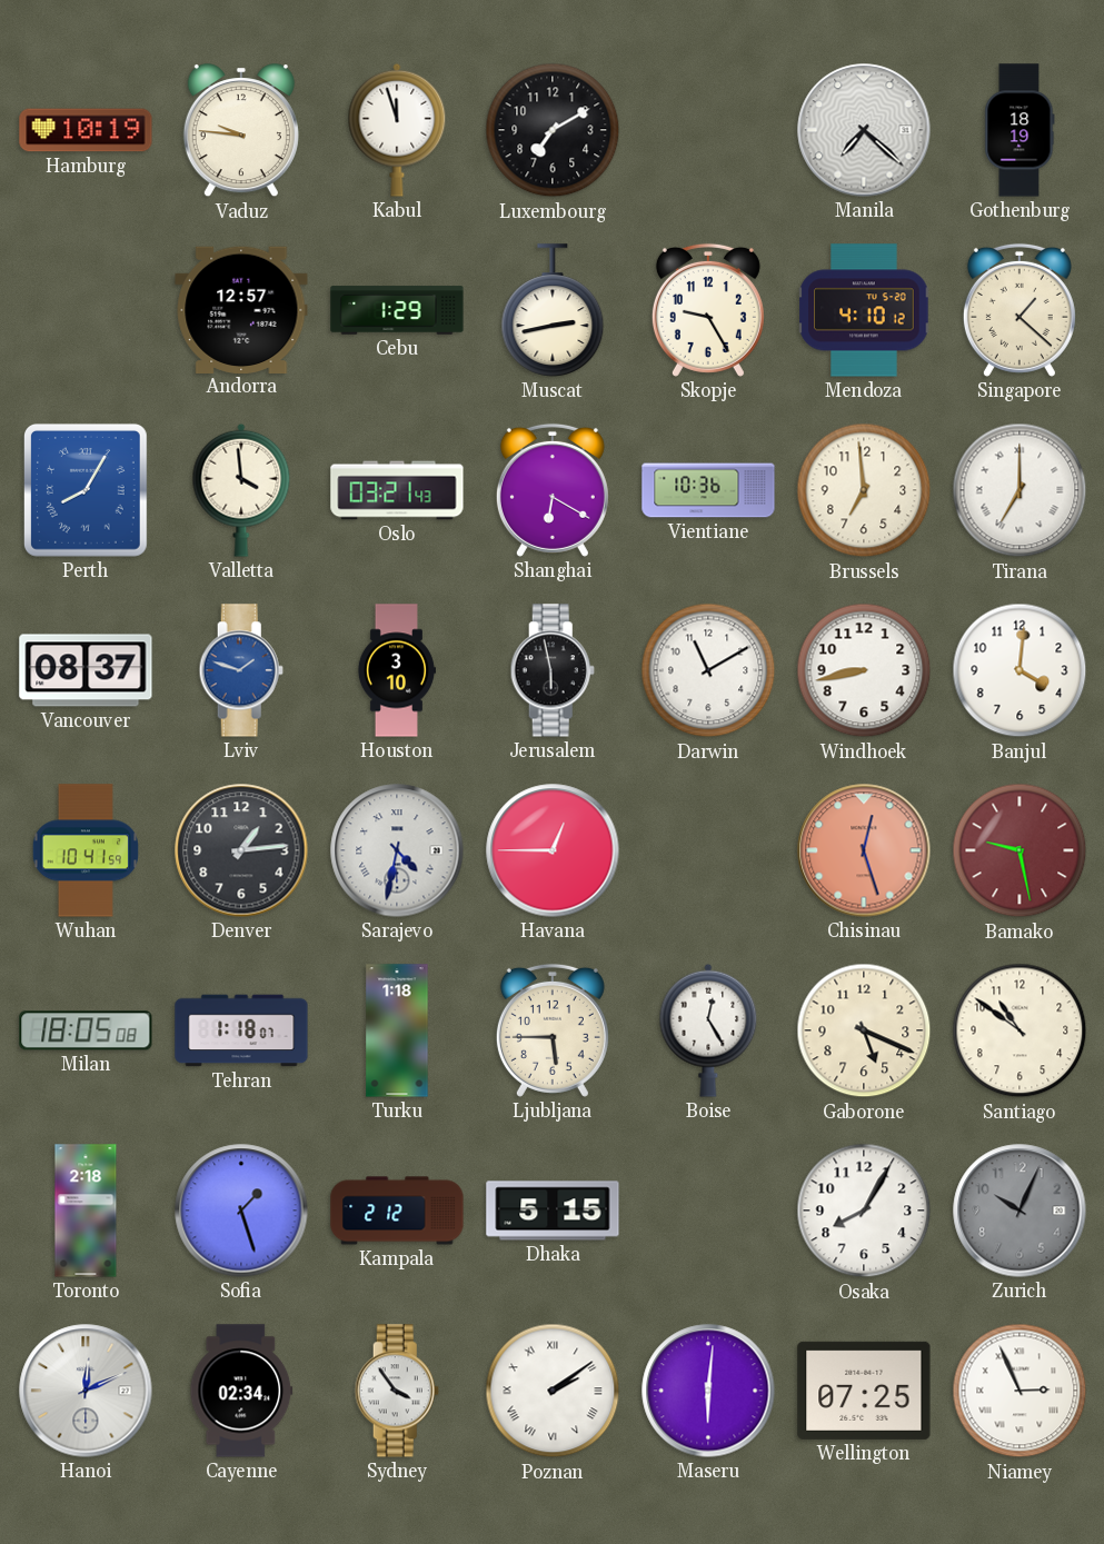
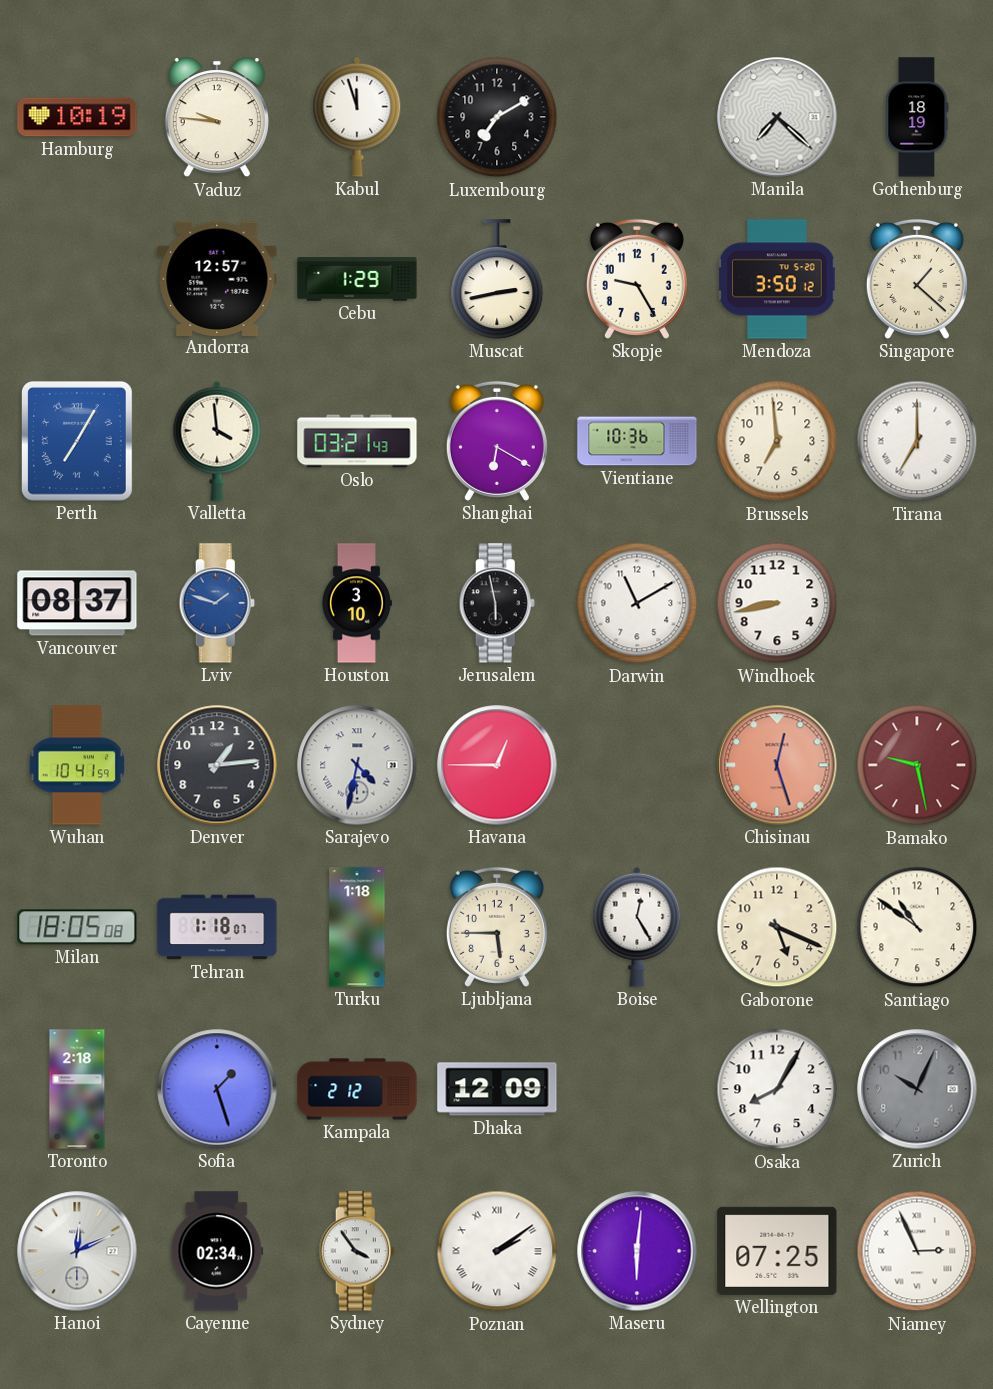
Mendoza: 4:10 -> 3:50
Perth: 8:05 -> 7:05
Banjul: 4:01 -> none
Dhaka: 5:15 -> 12:09
